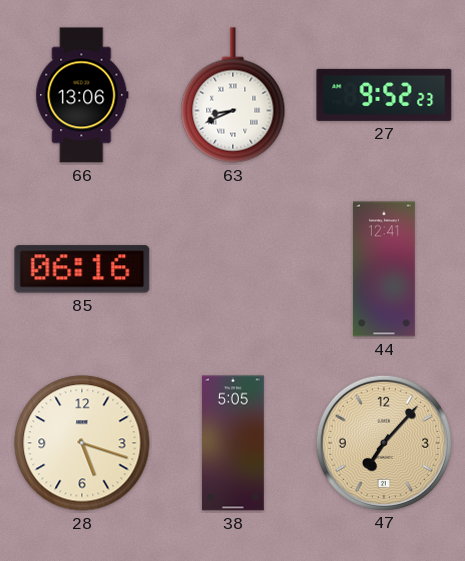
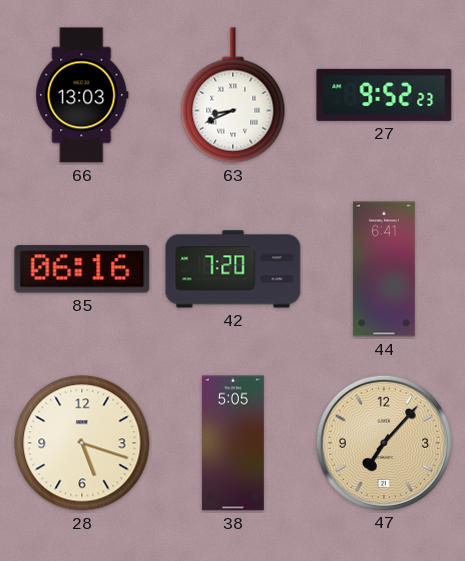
66: 13:06 -> 13:03
42: none -> 7:20
44: 12:41 -> 6:41
